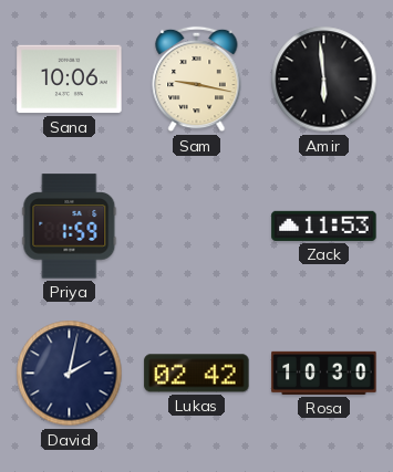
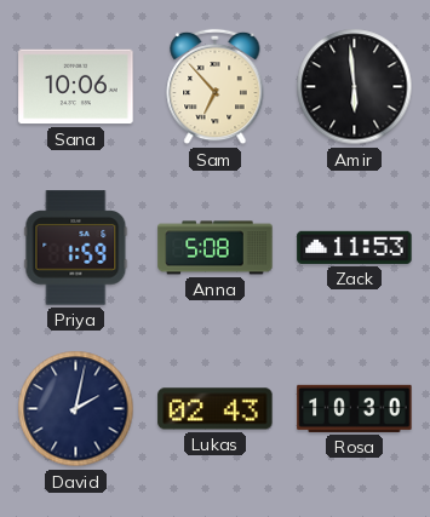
Sam: 9:17 -> 6:53
Anna: none -> 5:08
Lukas: 02:42 -> 02:43
